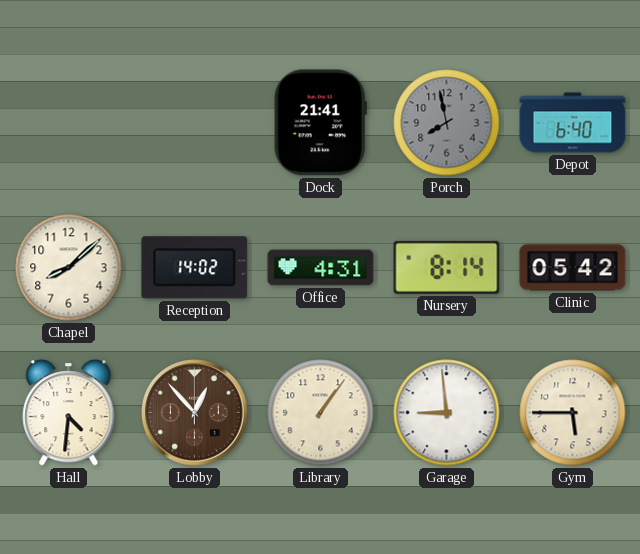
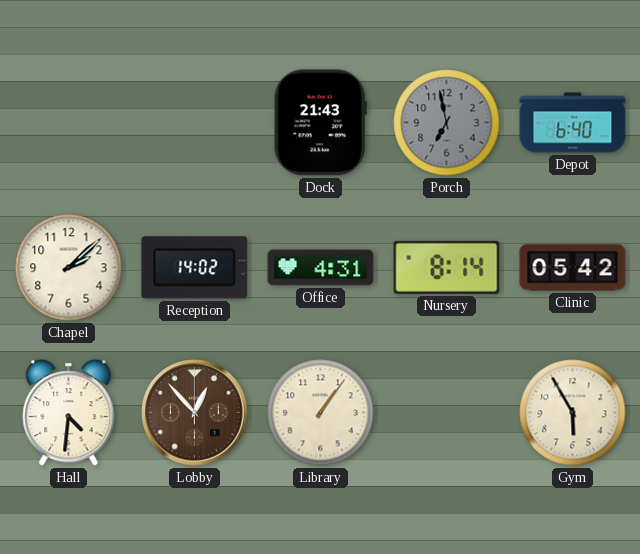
Dock: 21:41 -> 21:43
Porch: 7:58 -> 6:58
Chapel: 8:08 -> 2:08
Garage: 8:59 -> none
Gym: 5:45 -> 5:55
